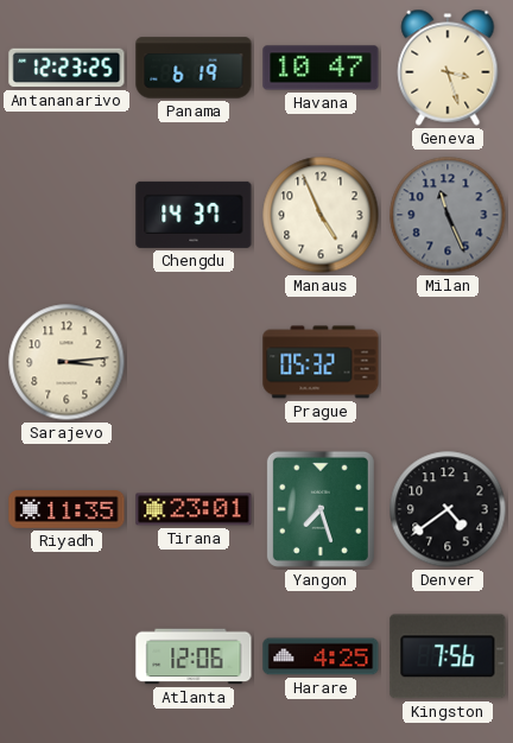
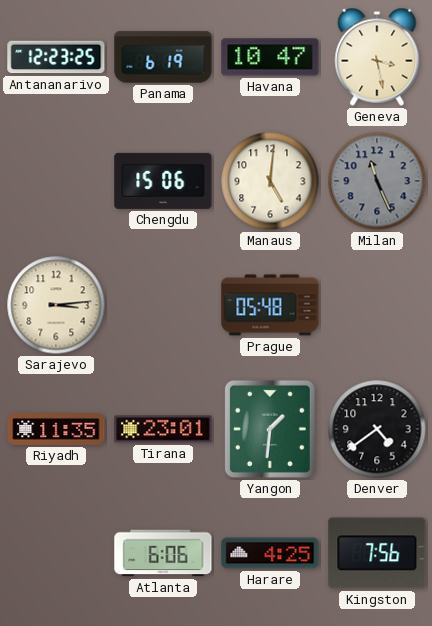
Geneva: 3:27 -> 3:28
Chengdu: 14:37 -> 15:06
Manaus: 4:56 -> 5:01
Prague: 05:32 -> 05:48
Yangon: 7:27 -> 1:31
Atlanta: 12:06 -> 6:06
